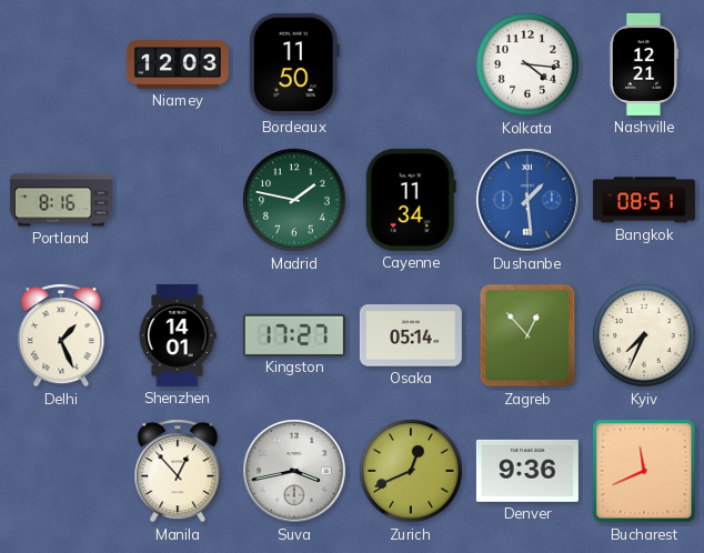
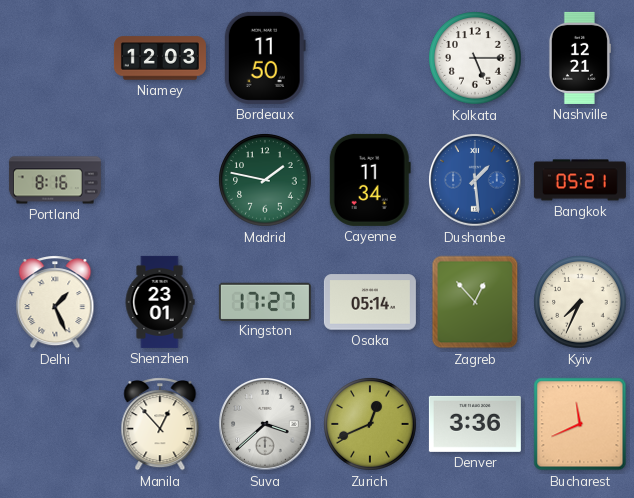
Kolkata: 4:16 -> 5:15
Bangkok: 08:51 -> 05:21
Shenzhen: 14:01 -> 23:01
Suva: 3:43 -> 3:38
Denver: 9:36 -> 3:36
